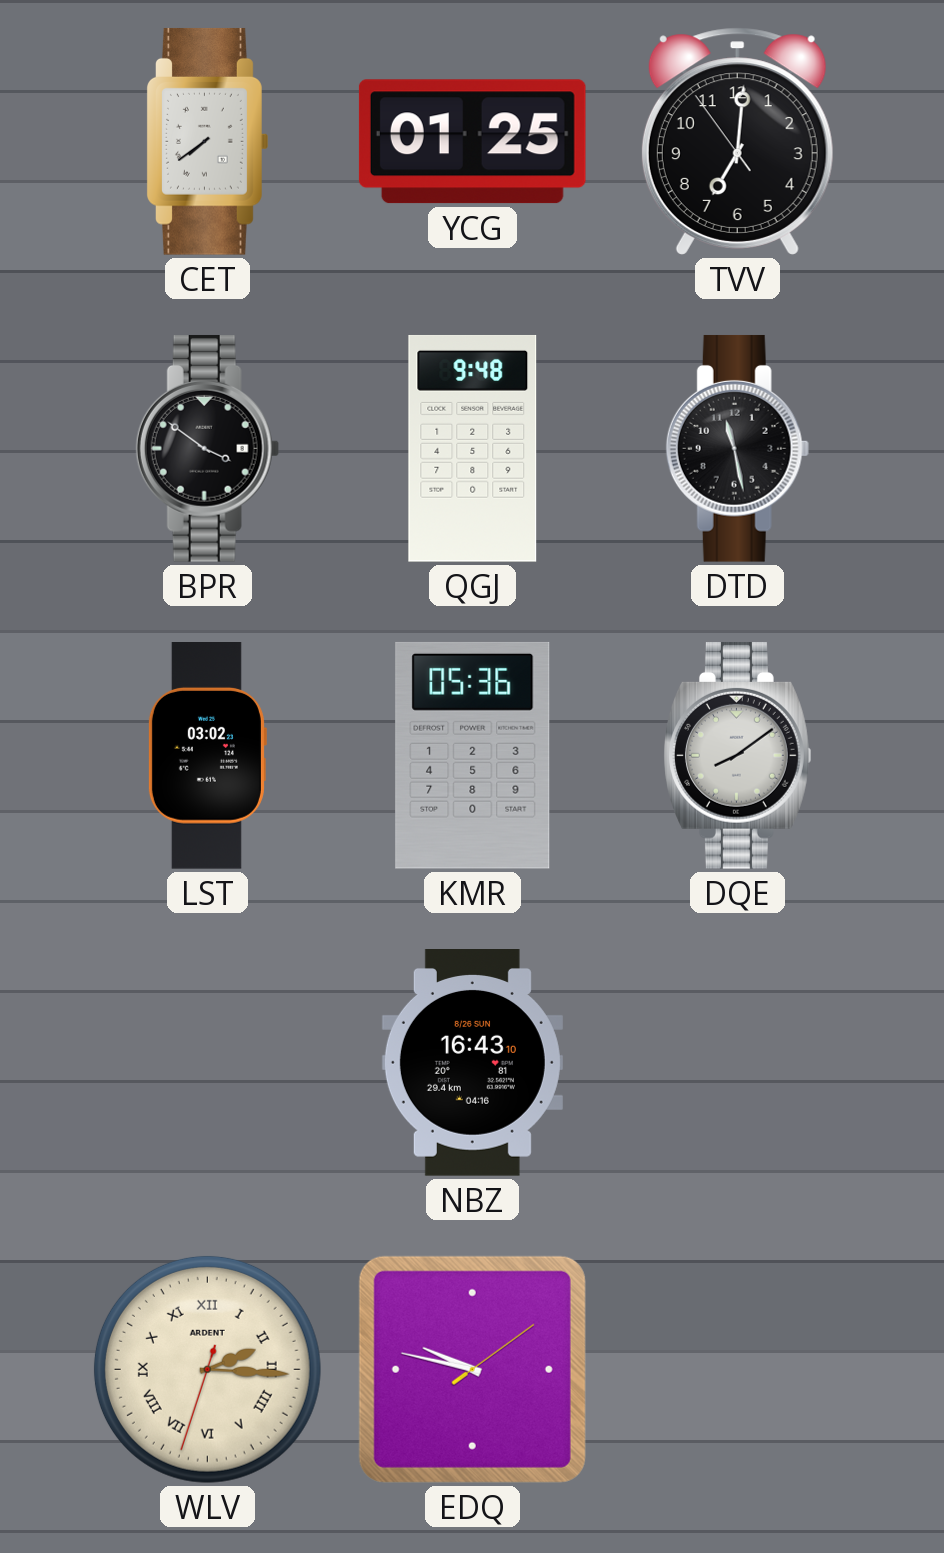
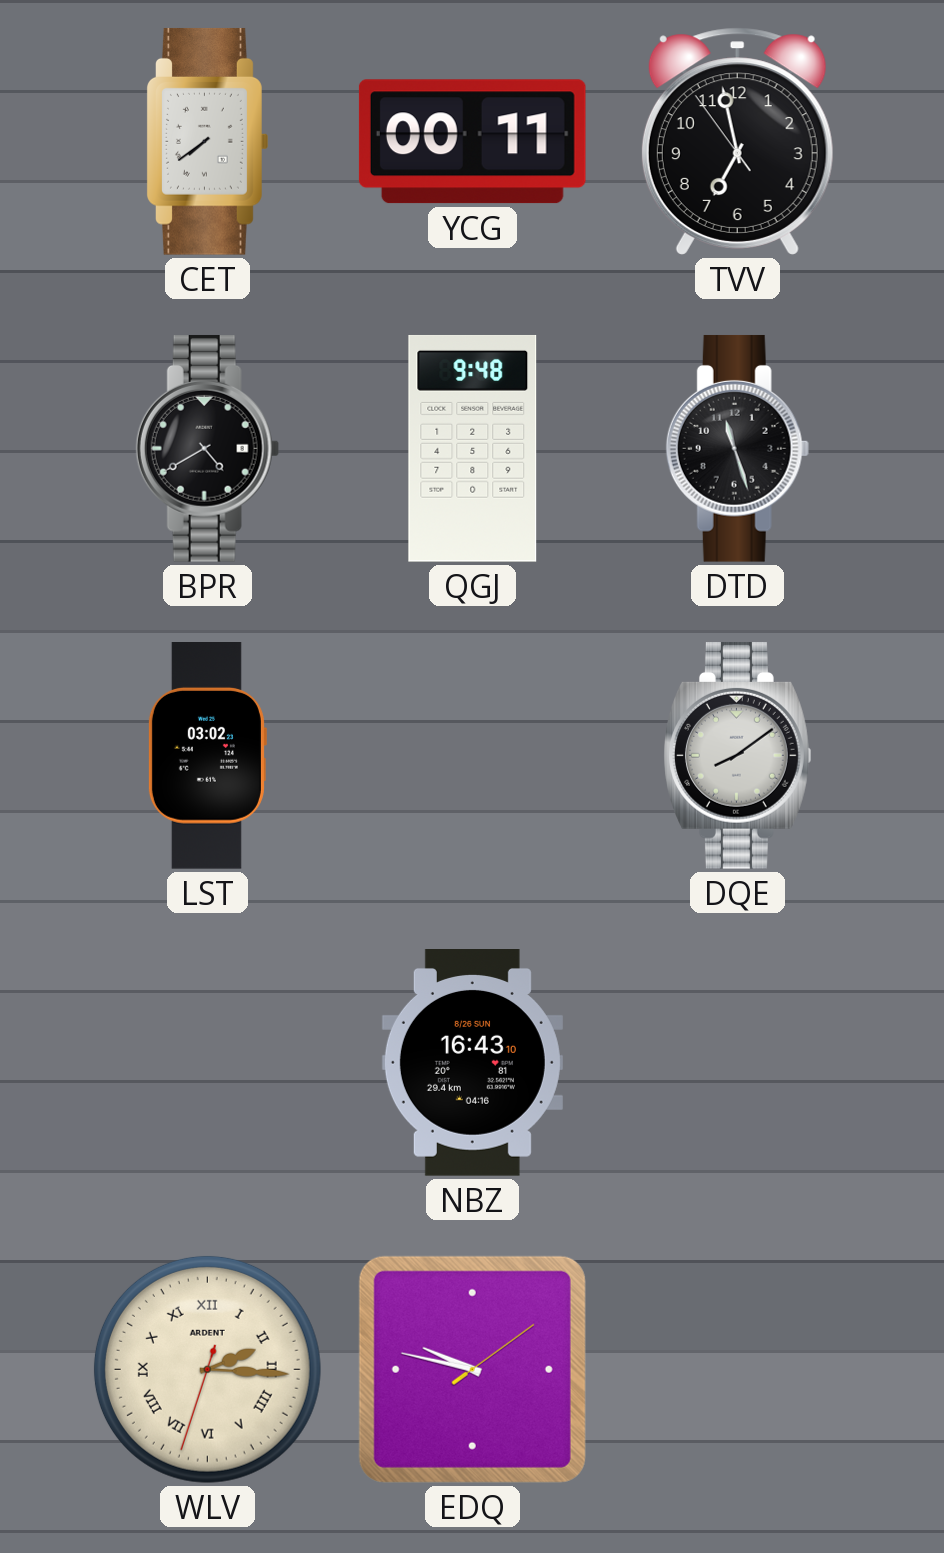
YCG: 01:25 -> 00:11
TVV: 7:00 -> 6:57
BPR: 3:51 -> 4:40
DTD: 11:28 -> 11:27
KMR: 05:36 -> none
